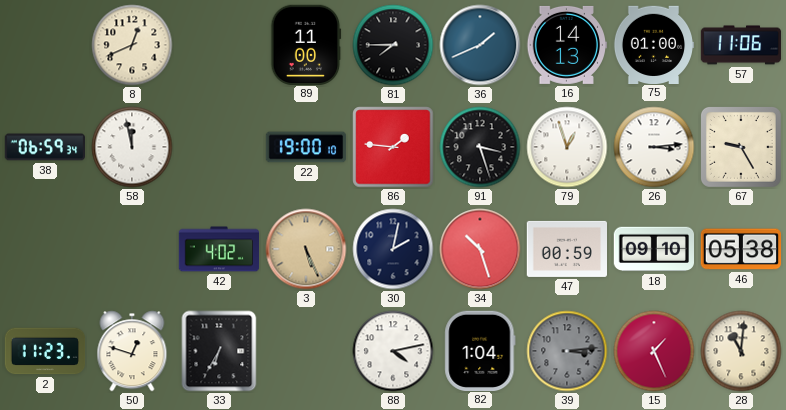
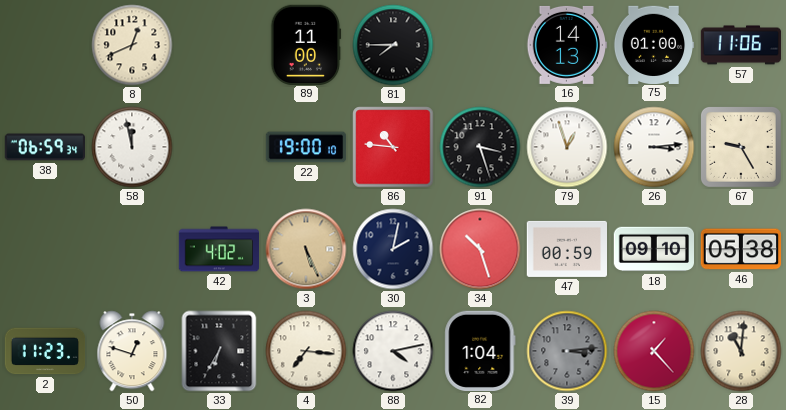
36: 1:41 -> none
86: 1:46 -> 10:46
4: none -> 7:16
15: 1:26 -> 1:23
